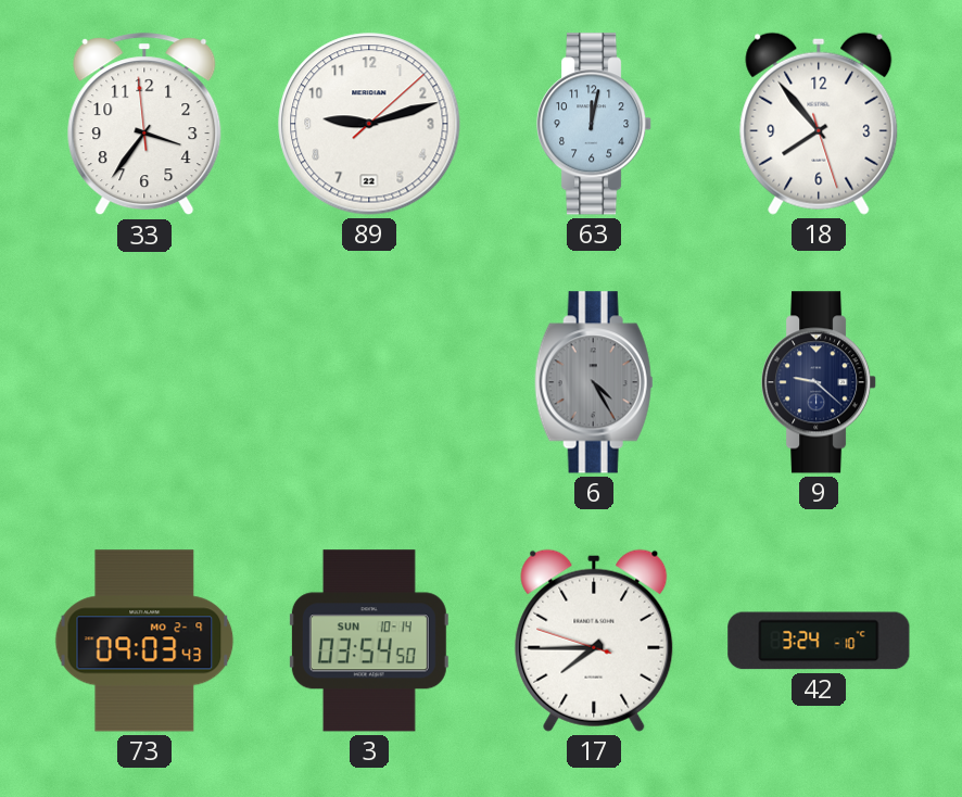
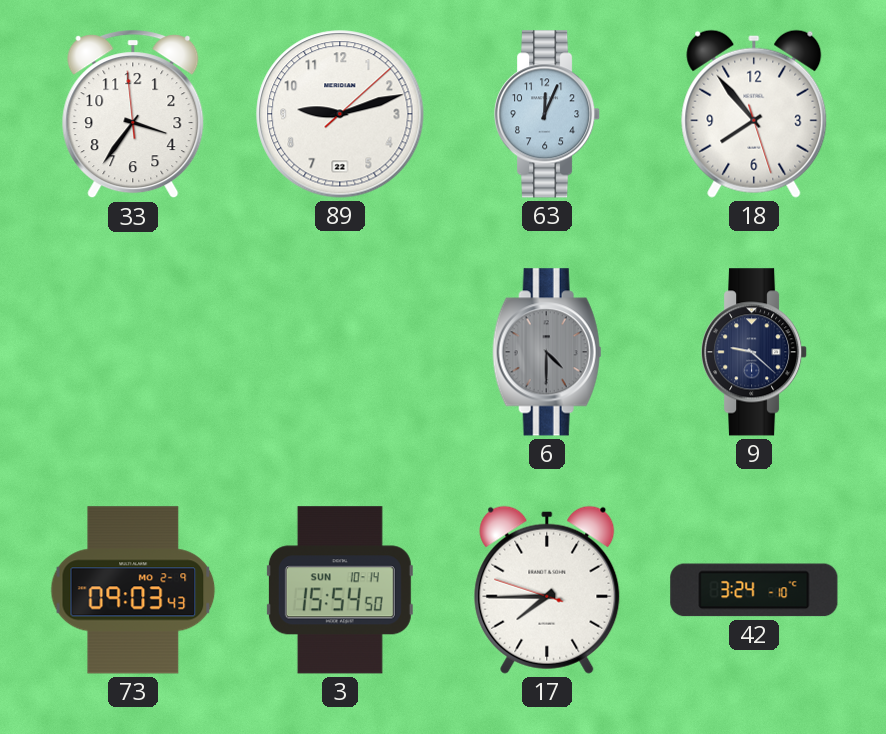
63: 12:02 -> 12:04
6: 4:25 -> 4:30
3: 03:54 -> 15:54
